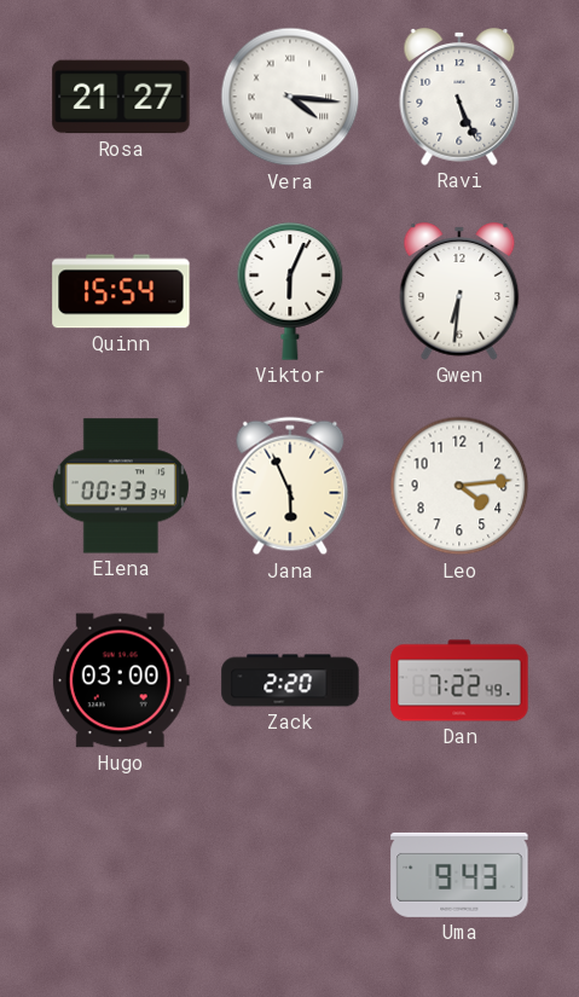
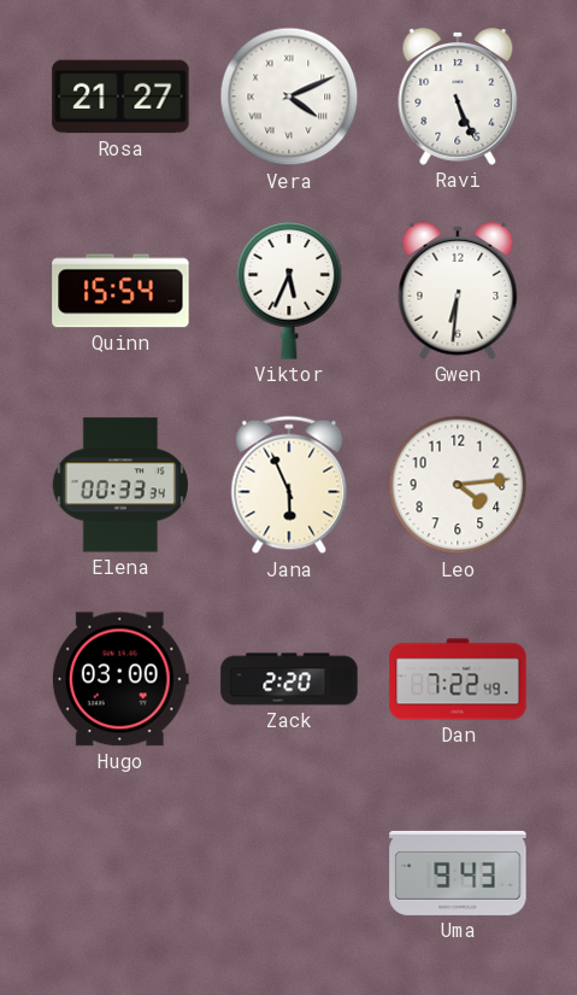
Vera: 4:16 -> 4:11
Viktor: 6:04 -> 5:34
